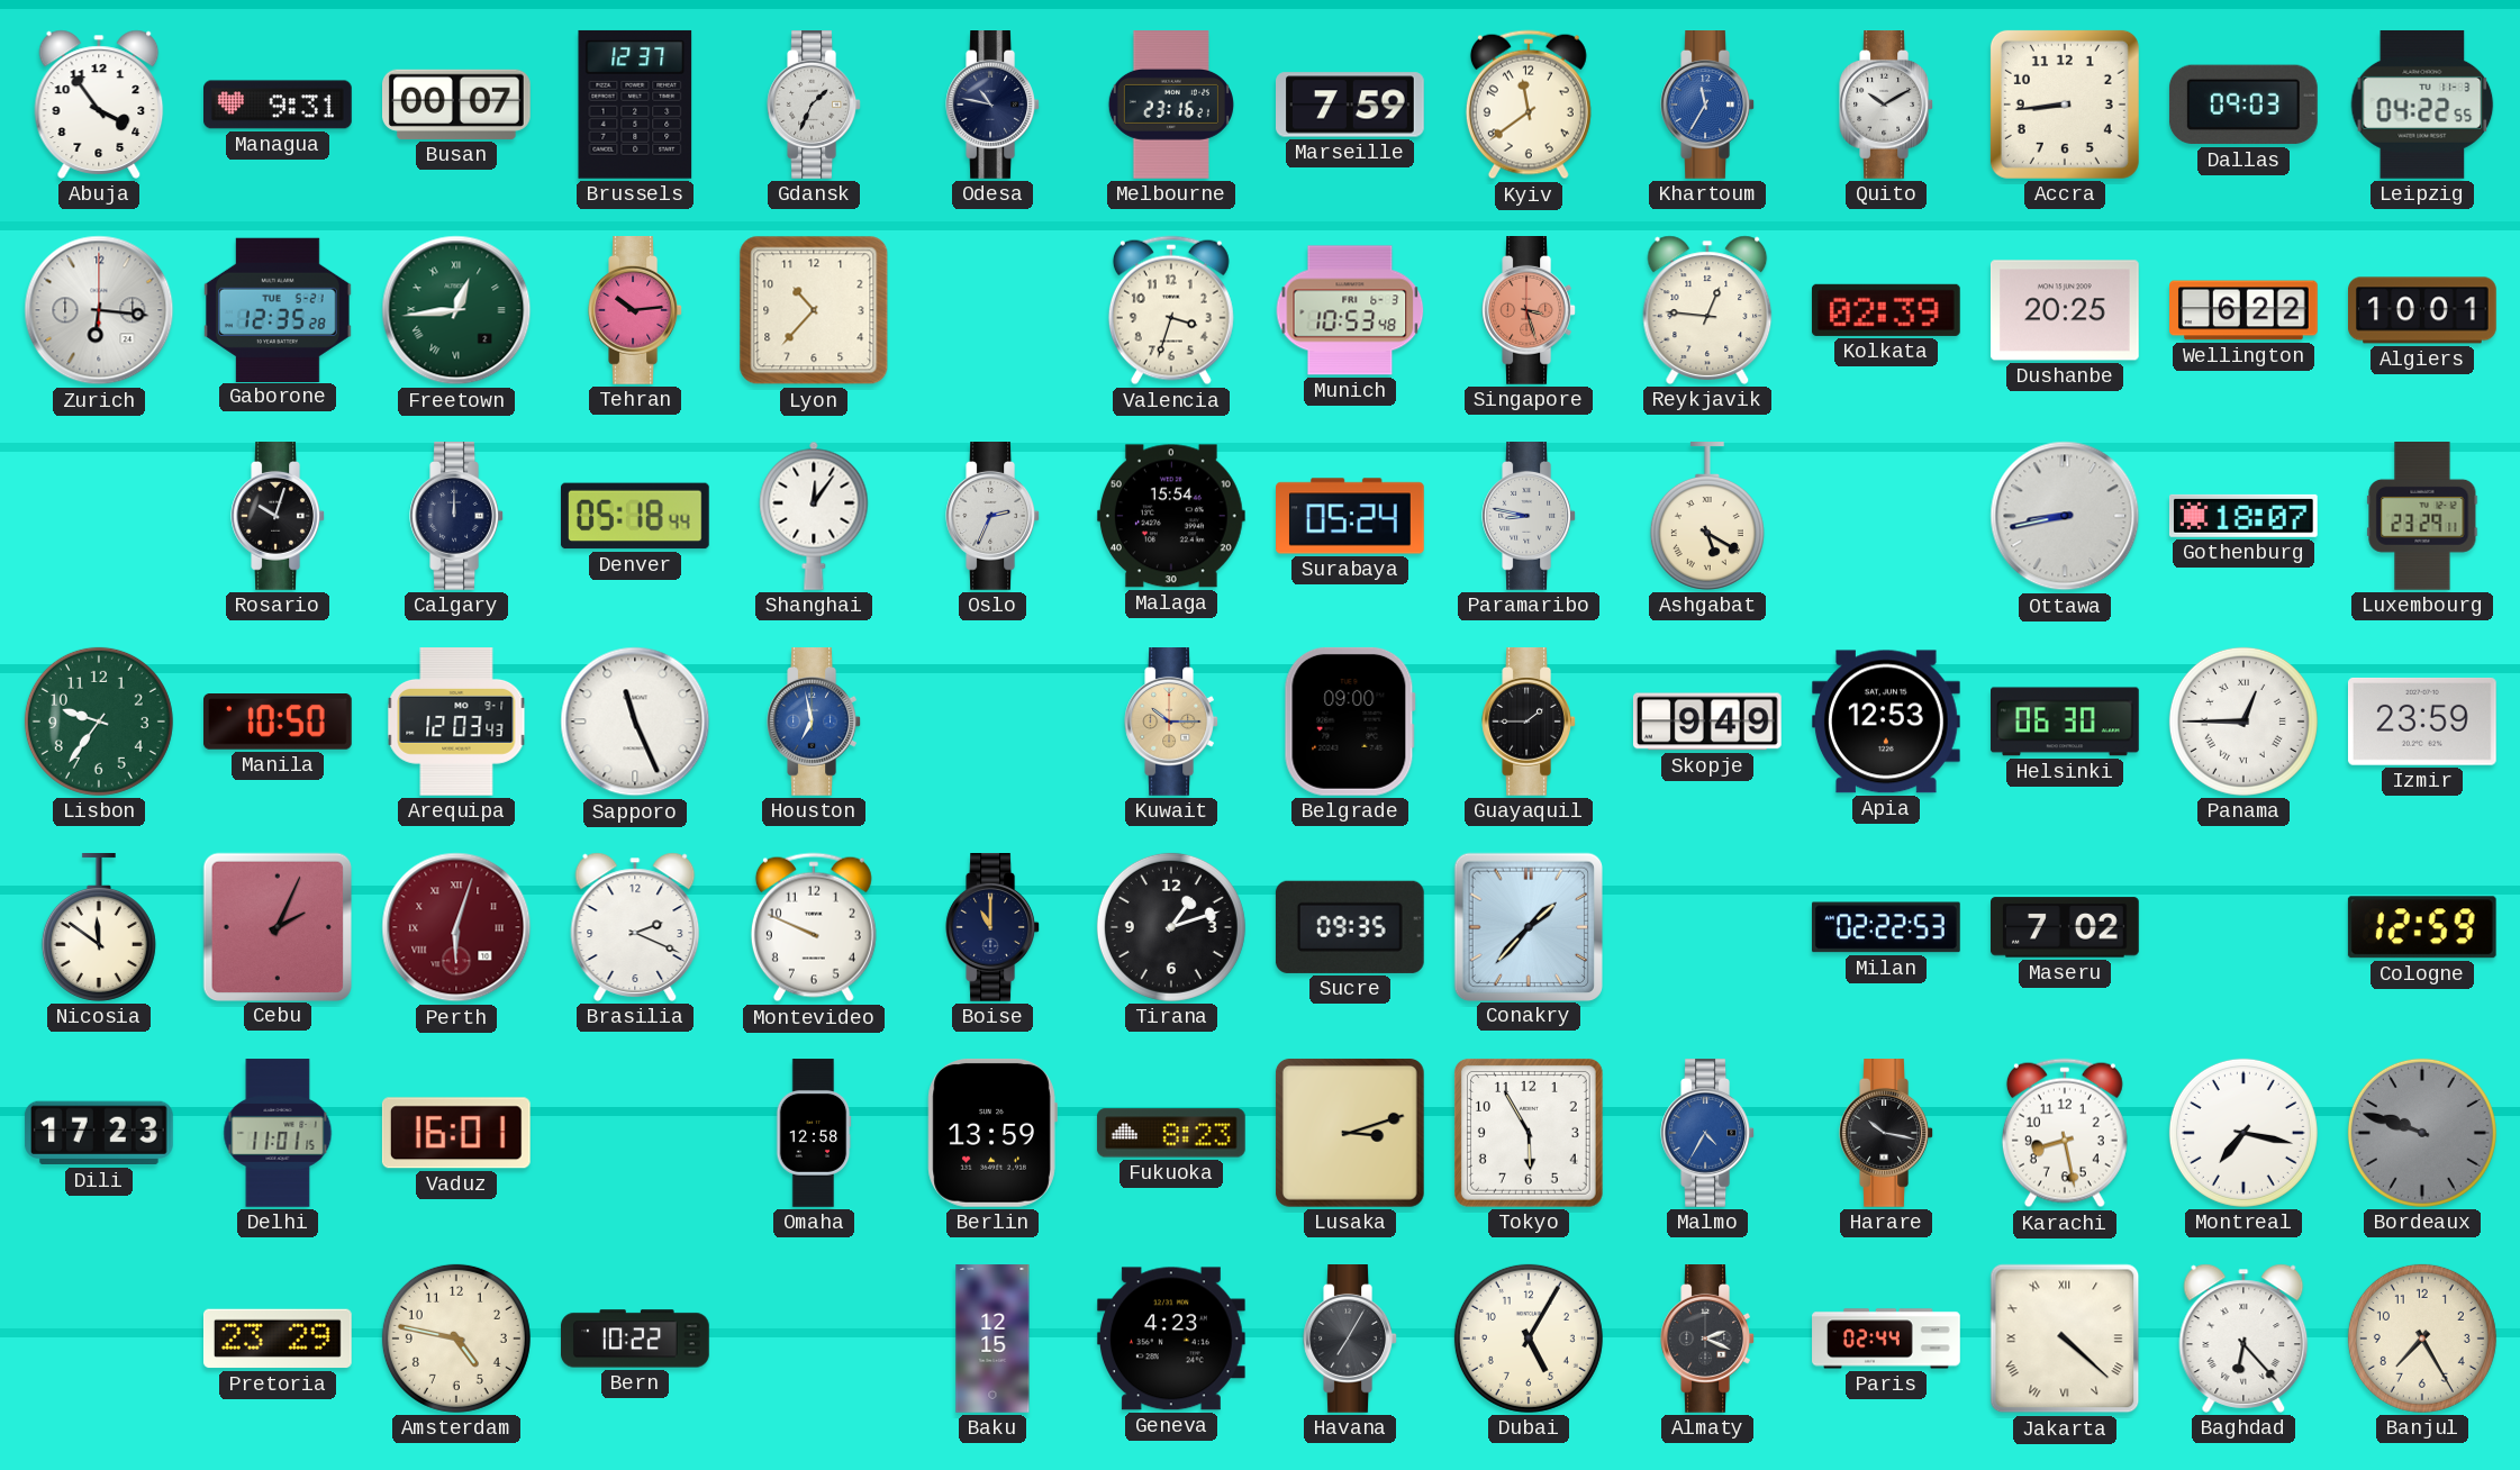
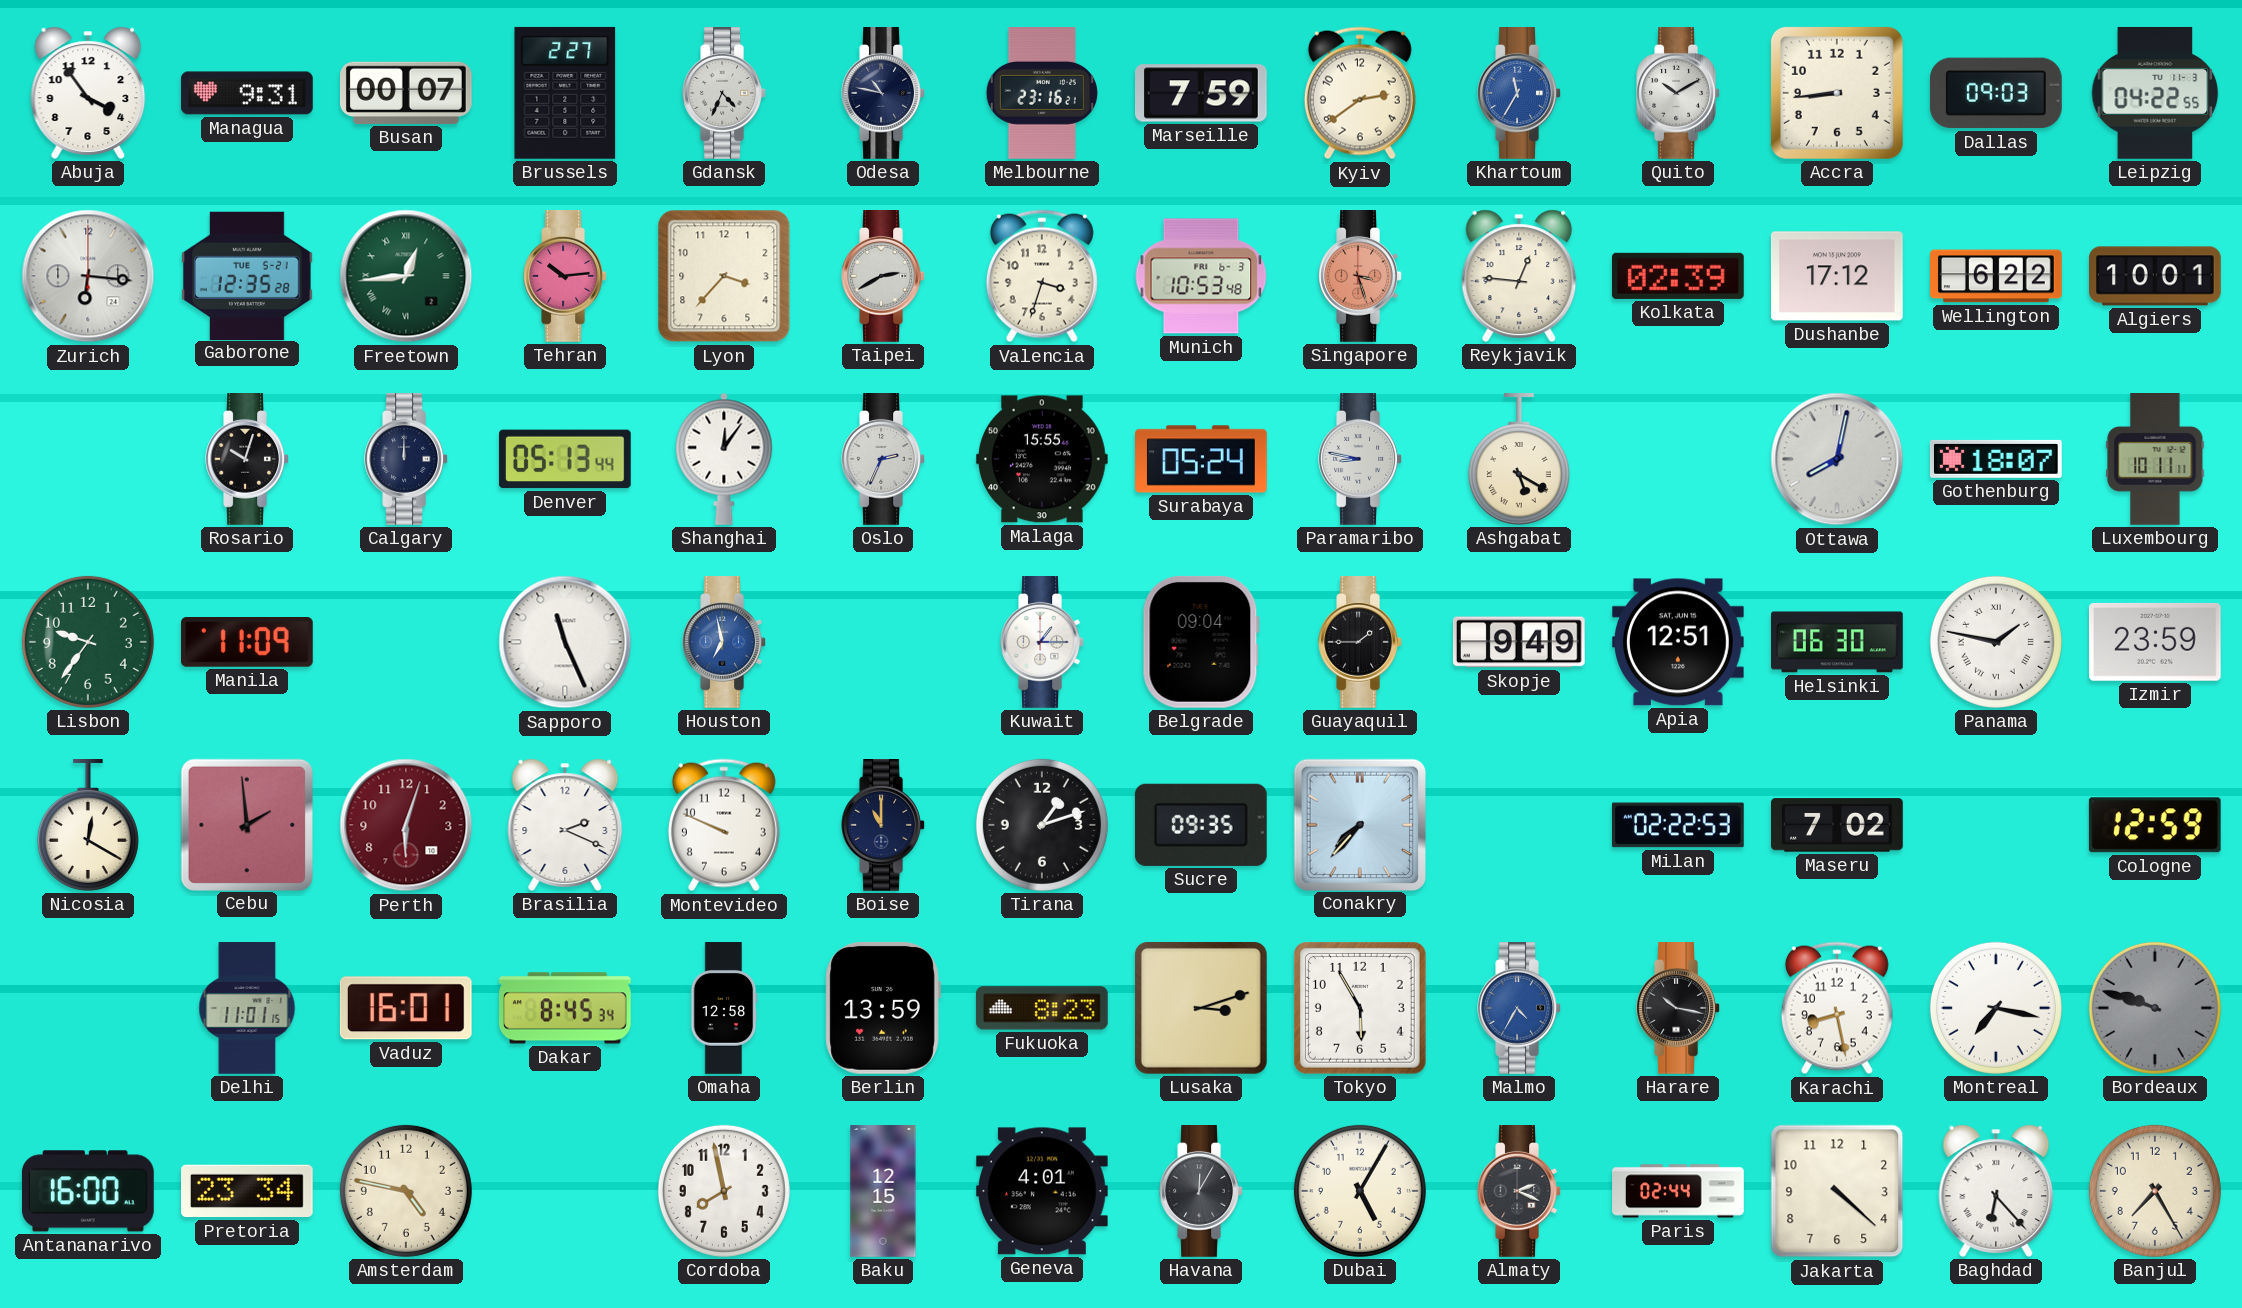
Brussels: 12:37 -> 2:27
Gdansk: 1:34 -> 4:34
Kyiv: 11:39 -> 2:39
Lyon: 10:37 -> 3:37
Taipei: none -> 2:40
Dushanbe: 20:25 -> 17:12
Denver: 05:18 -> 05:13
Malaga: 15:54 -> 15:55
Ottawa: 8:43 -> 8:02
Luxembourg: 23:29 -> 10:11
Manila: 10:50 -> 11:09
Arequipa: 12:03 -> none
Kuwait: 10:15 -> 1:15
Kuwait dial: champagne -> white
Belgrade: 09:00 -> 09:04
Apia: 12:53 -> 12:51
Panama: 12:45 -> 1:47
Nicosia: 11:51 -> 12:20
Cebu: 2:04 -> 1:59
Perth numerals: Roman -> Arabic
Conakry: 1:37 -> 7:37
Dili: 17:23 -> none
Dakar: none -> 8:45
Antananarivo: none -> 16:00
Pretoria: 23:29 -> 23:34
Bern: 10:22 -> none
Cordoba: none -> 7:58
Geneva: 4:23 -> 4:01
Havana: 7:05 -> 12:05
Jakarta numerals: Roman -> Arabic
